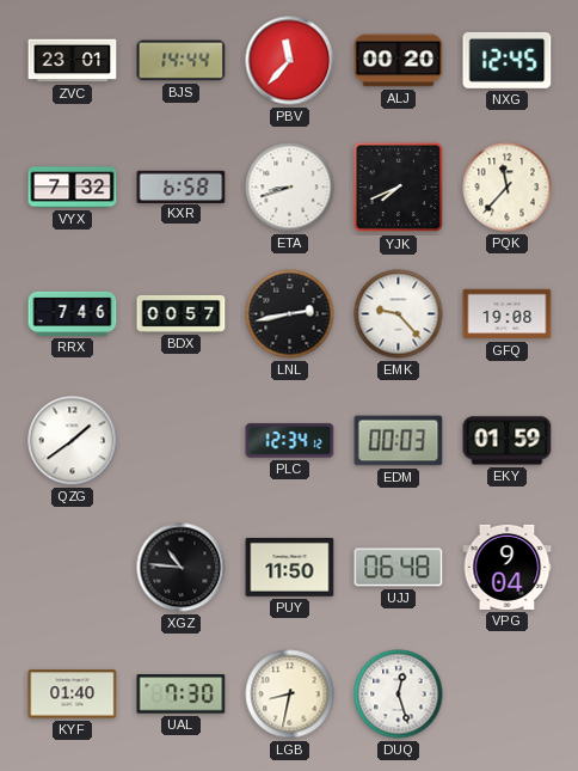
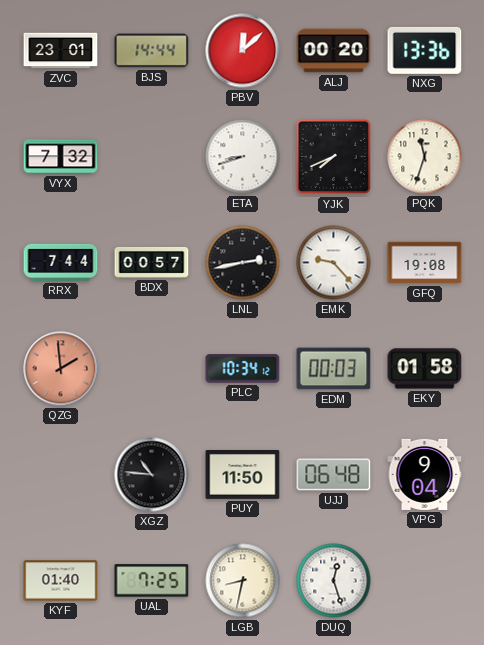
PBV: 11:37 -> 12:08
NXG: 12:45 -> 13:36
KXR: 6:58 -> none
PQK: 11:37 -> 11:33
RRX: 7:46 -> 7:44
QZG: 1:39 -> 1:59
QZG dial: white -> salmon
PLC: 12:34 -> 10:34
EKY: 01:59 -> 01:58
UAL: 7:30 -> 7:25
